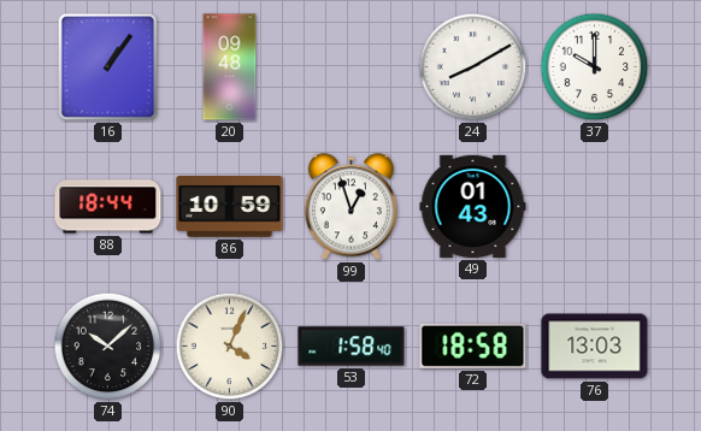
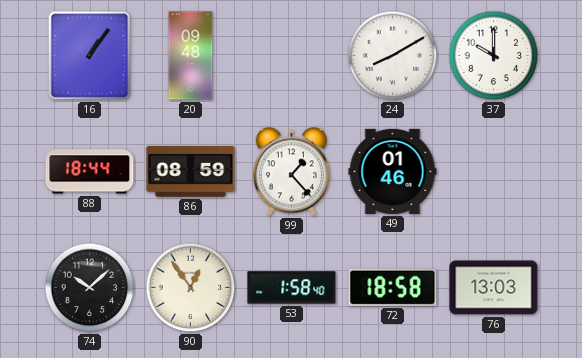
86: 10:59 -> 08:59
99: 12:57 -> 1:23
49: 01:43 -> 01:46
90: 4:04 -> 12:54
